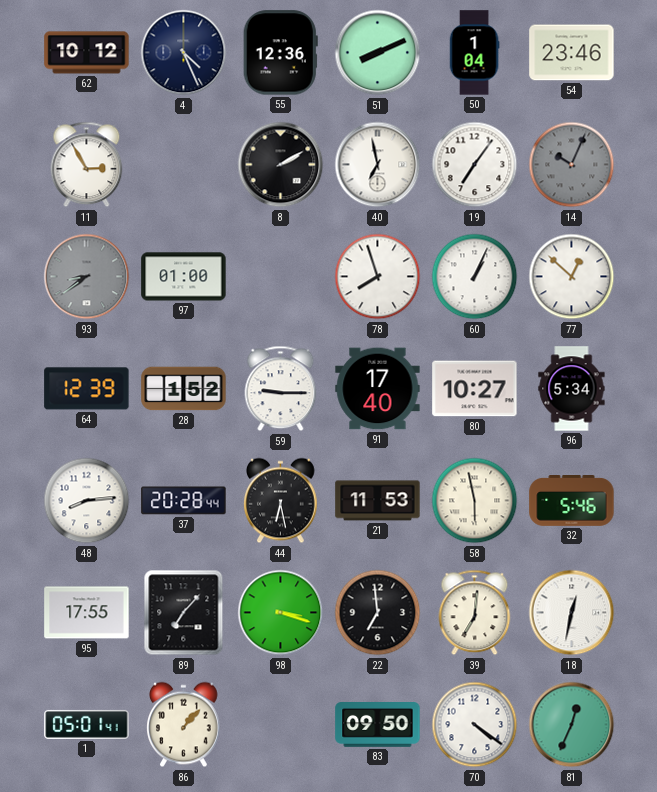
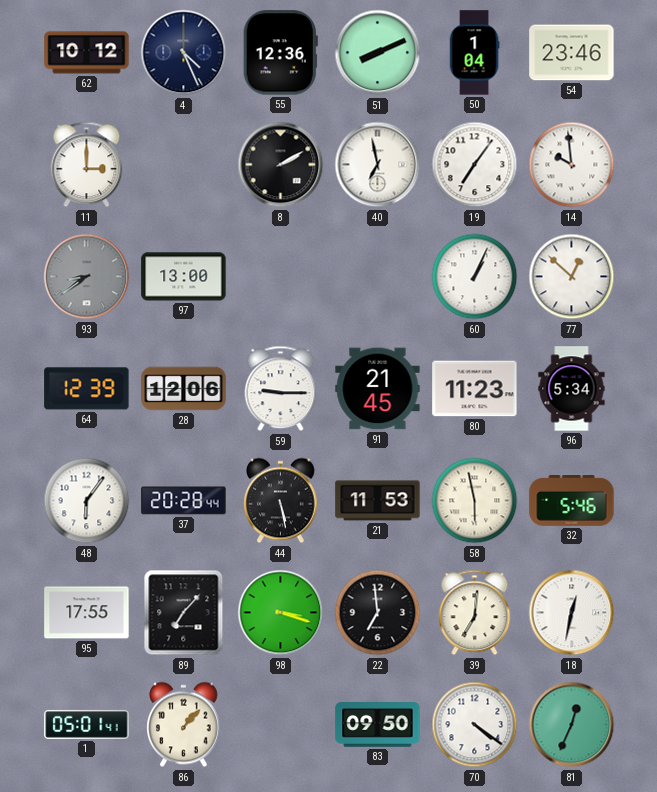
11: 2:55 -> 3:00
14: 10:04 -> 9:59
14 dial: grey -> white
97: 01:00 -> 13:00
78: 7:57 -> none
28: 1:52 -> 12:06
91: 17:40 -> 21:45
80: 10:27 -> 11:23
48: 8:14 -> 6:06
44: 6:28 -> 5:28
